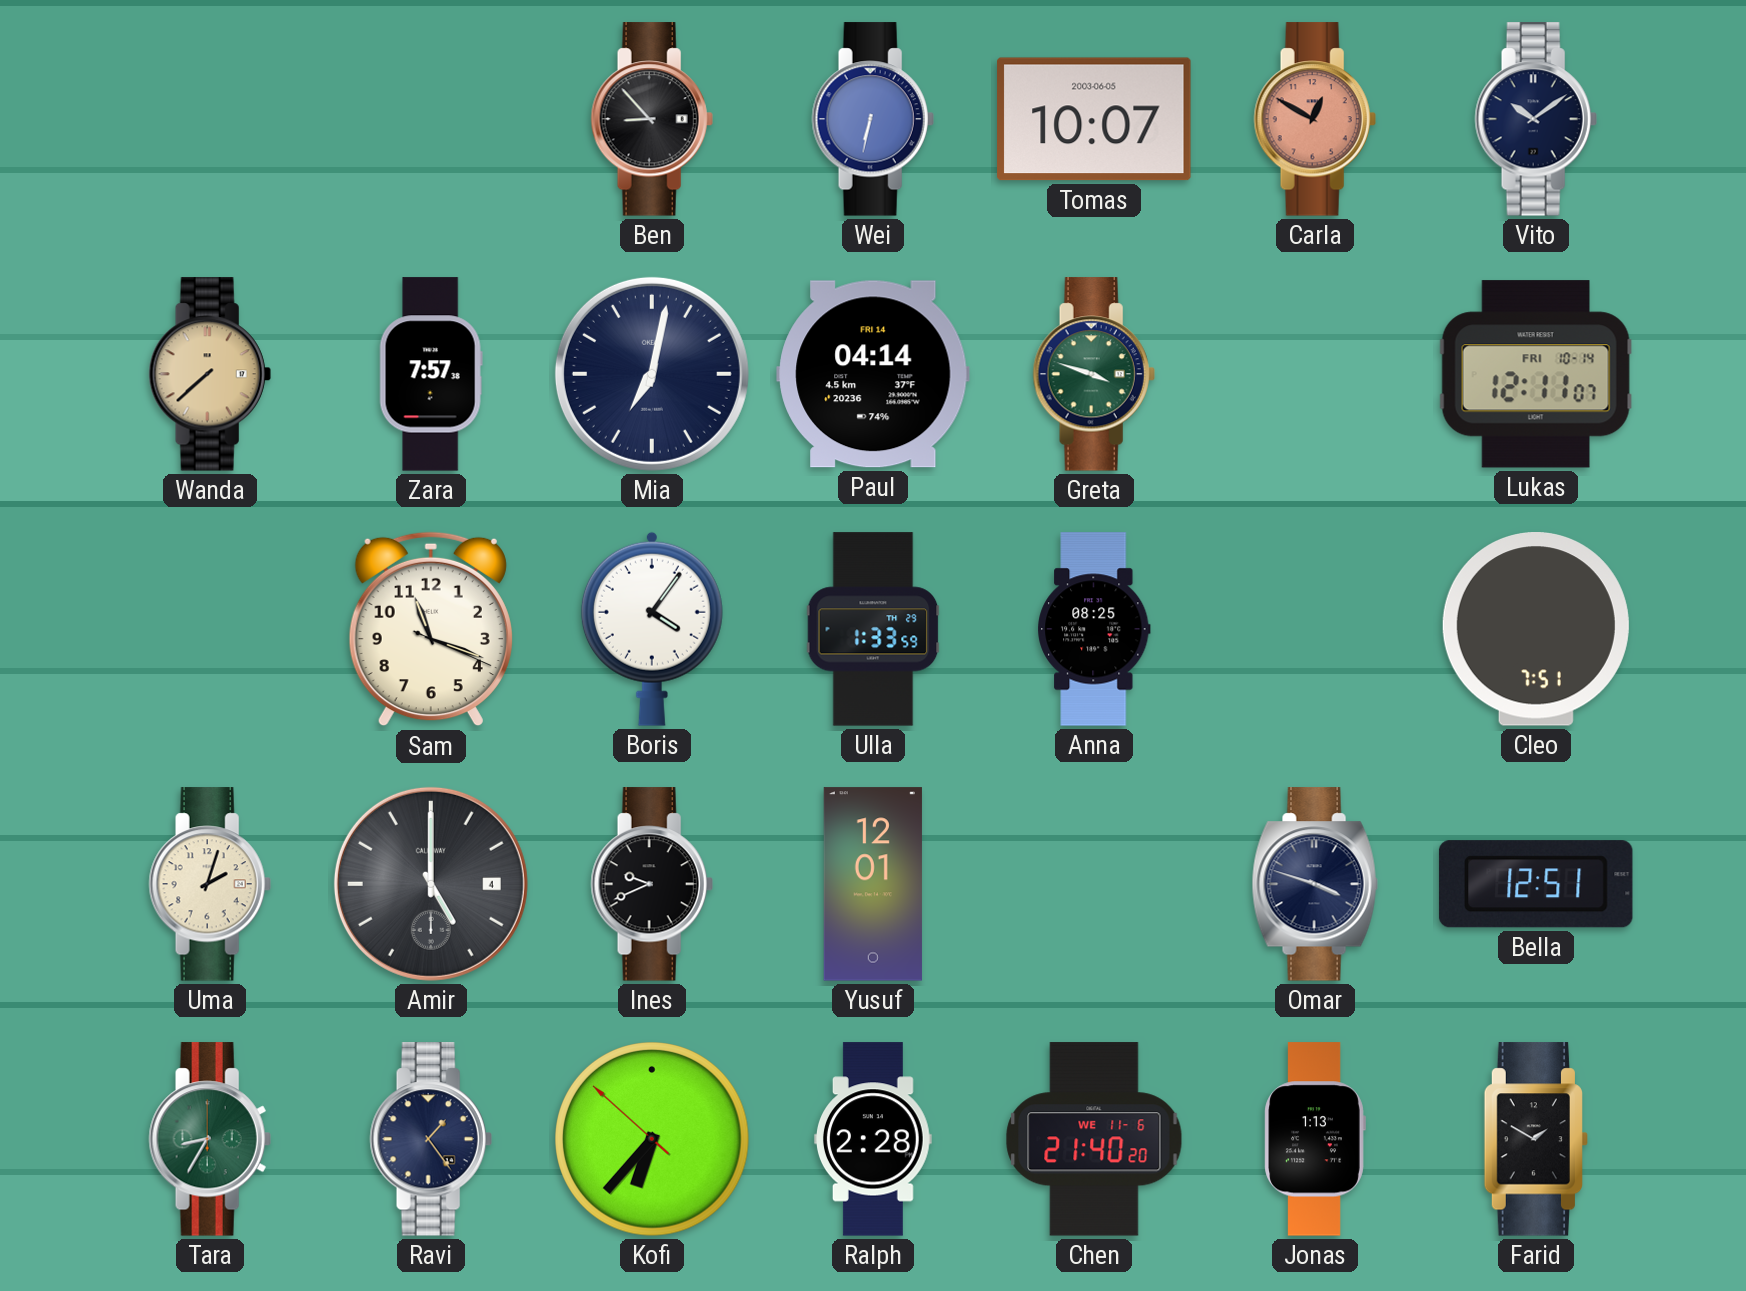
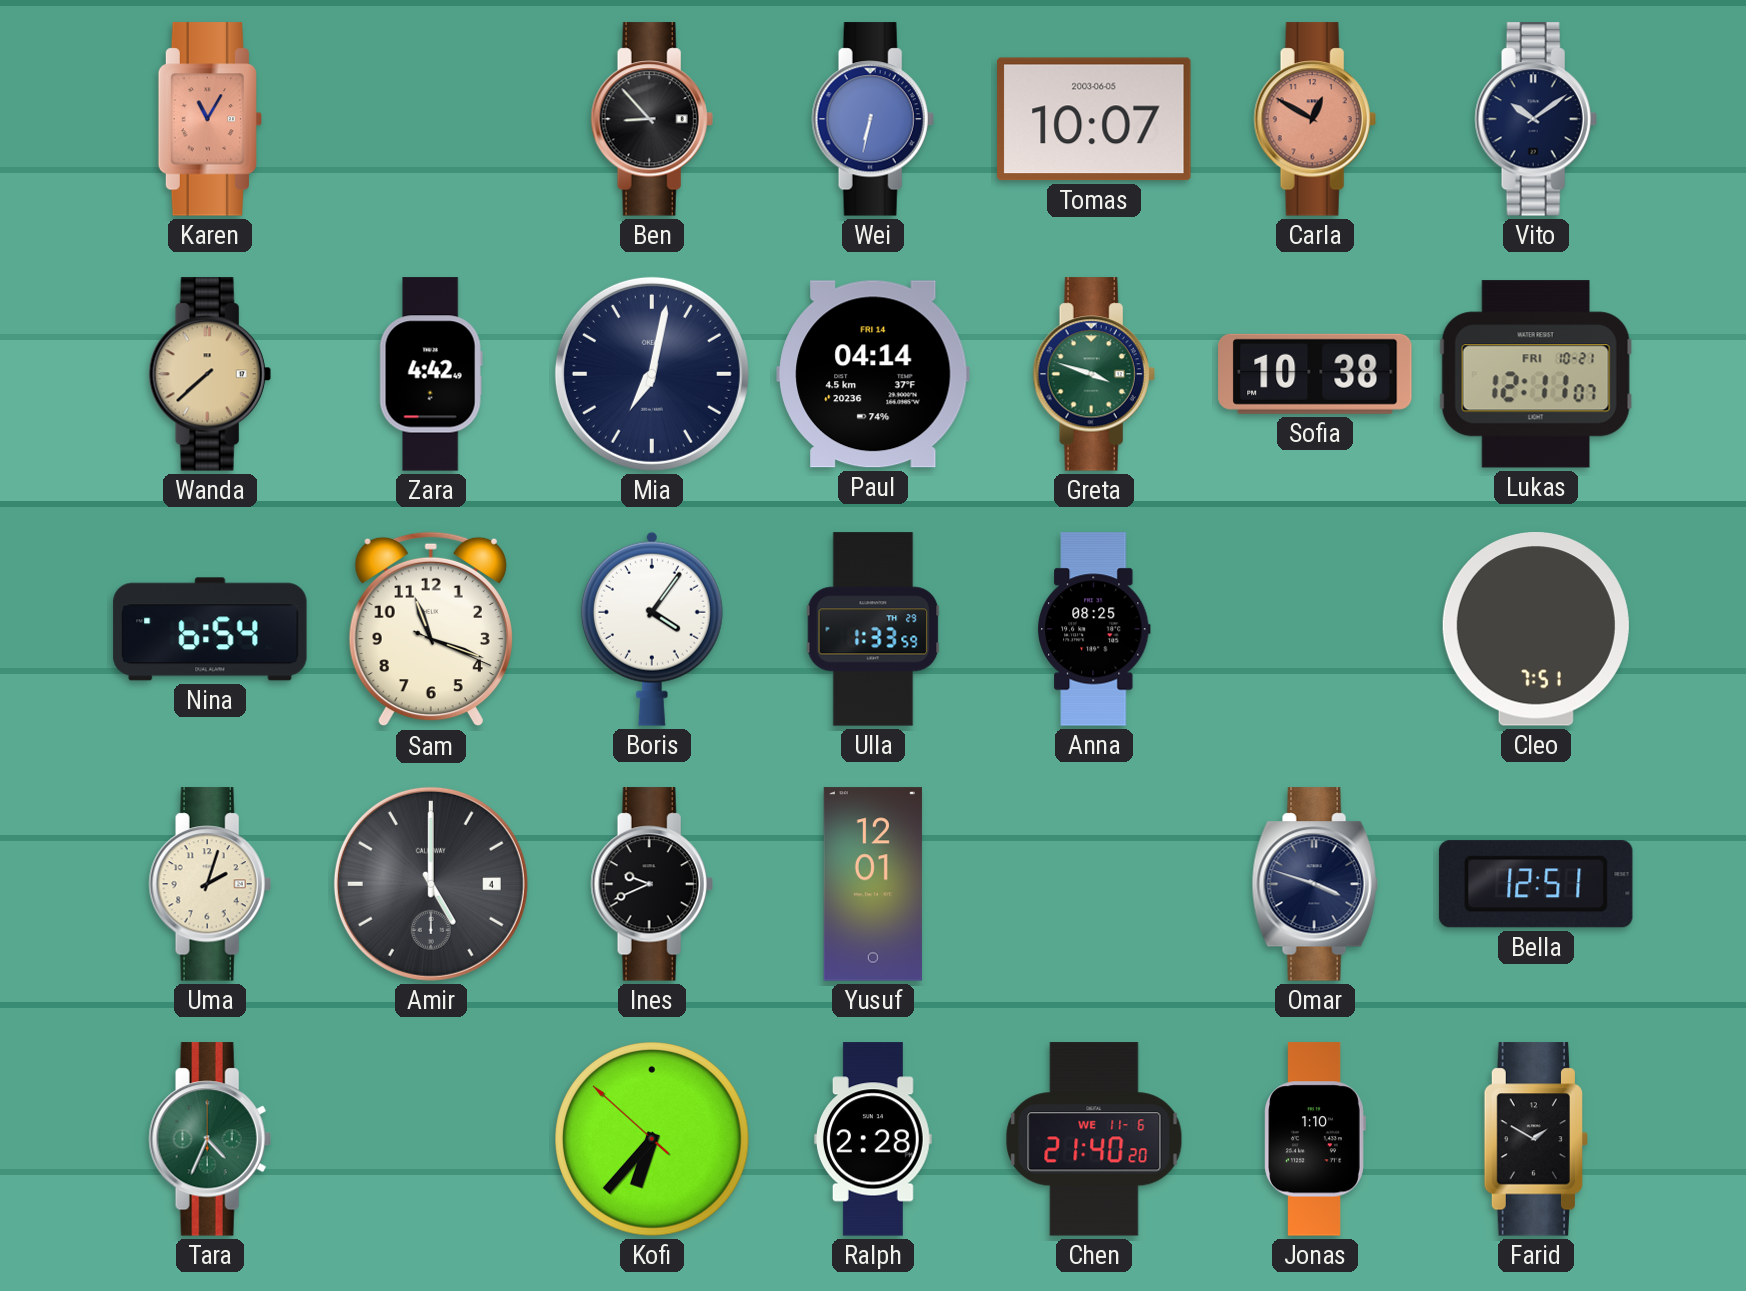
Karen: none -> 11:05
Zara: 7:57 -> 4:42
Sofia: none -> 10:38
Lukas date: FRI 10-14 -> FRI 10-21
Nina: none -> 6:54
Tara: 8:35 -> 4:34
Ravi: 1:24 -> none
Jonas: 1:13 -> 1:10
